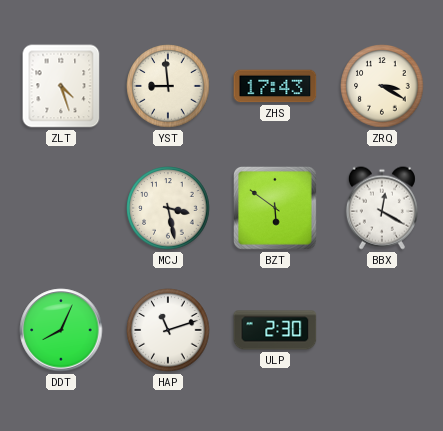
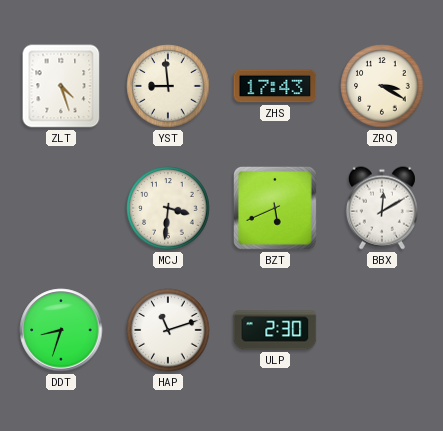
MCJ: 3:28 -> 3:31
BZT: 5:51 -> 5:41
BBX: 12:20 -> 12:10
DDT: 8:04 -> 8:33
